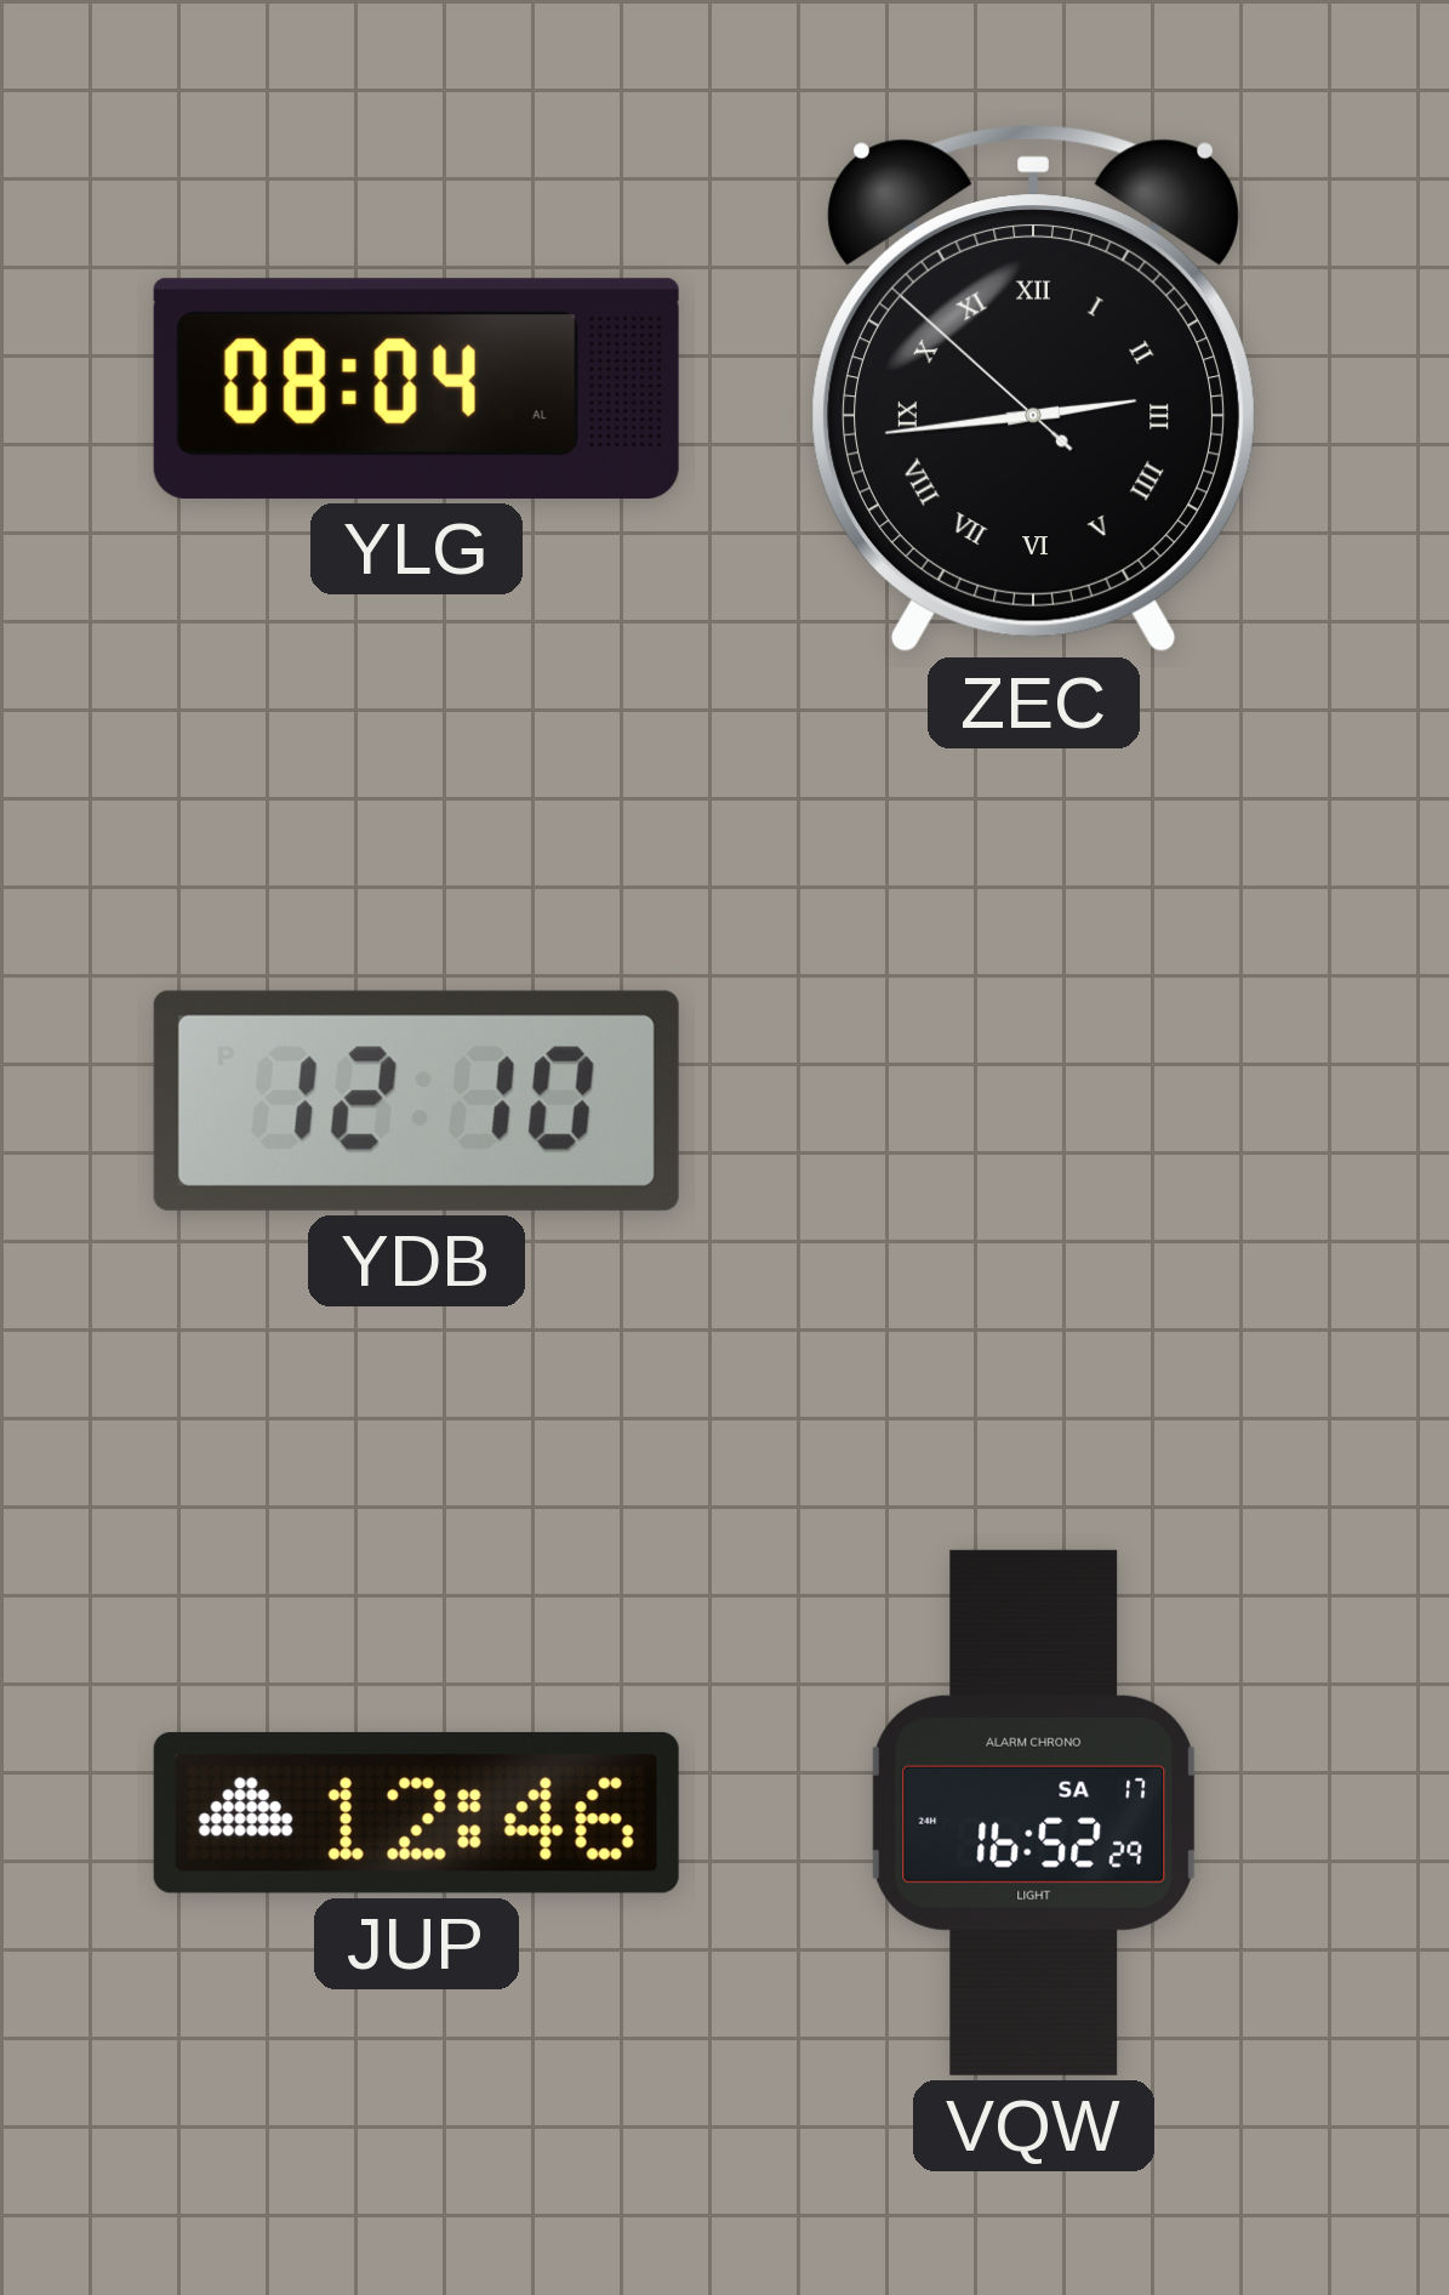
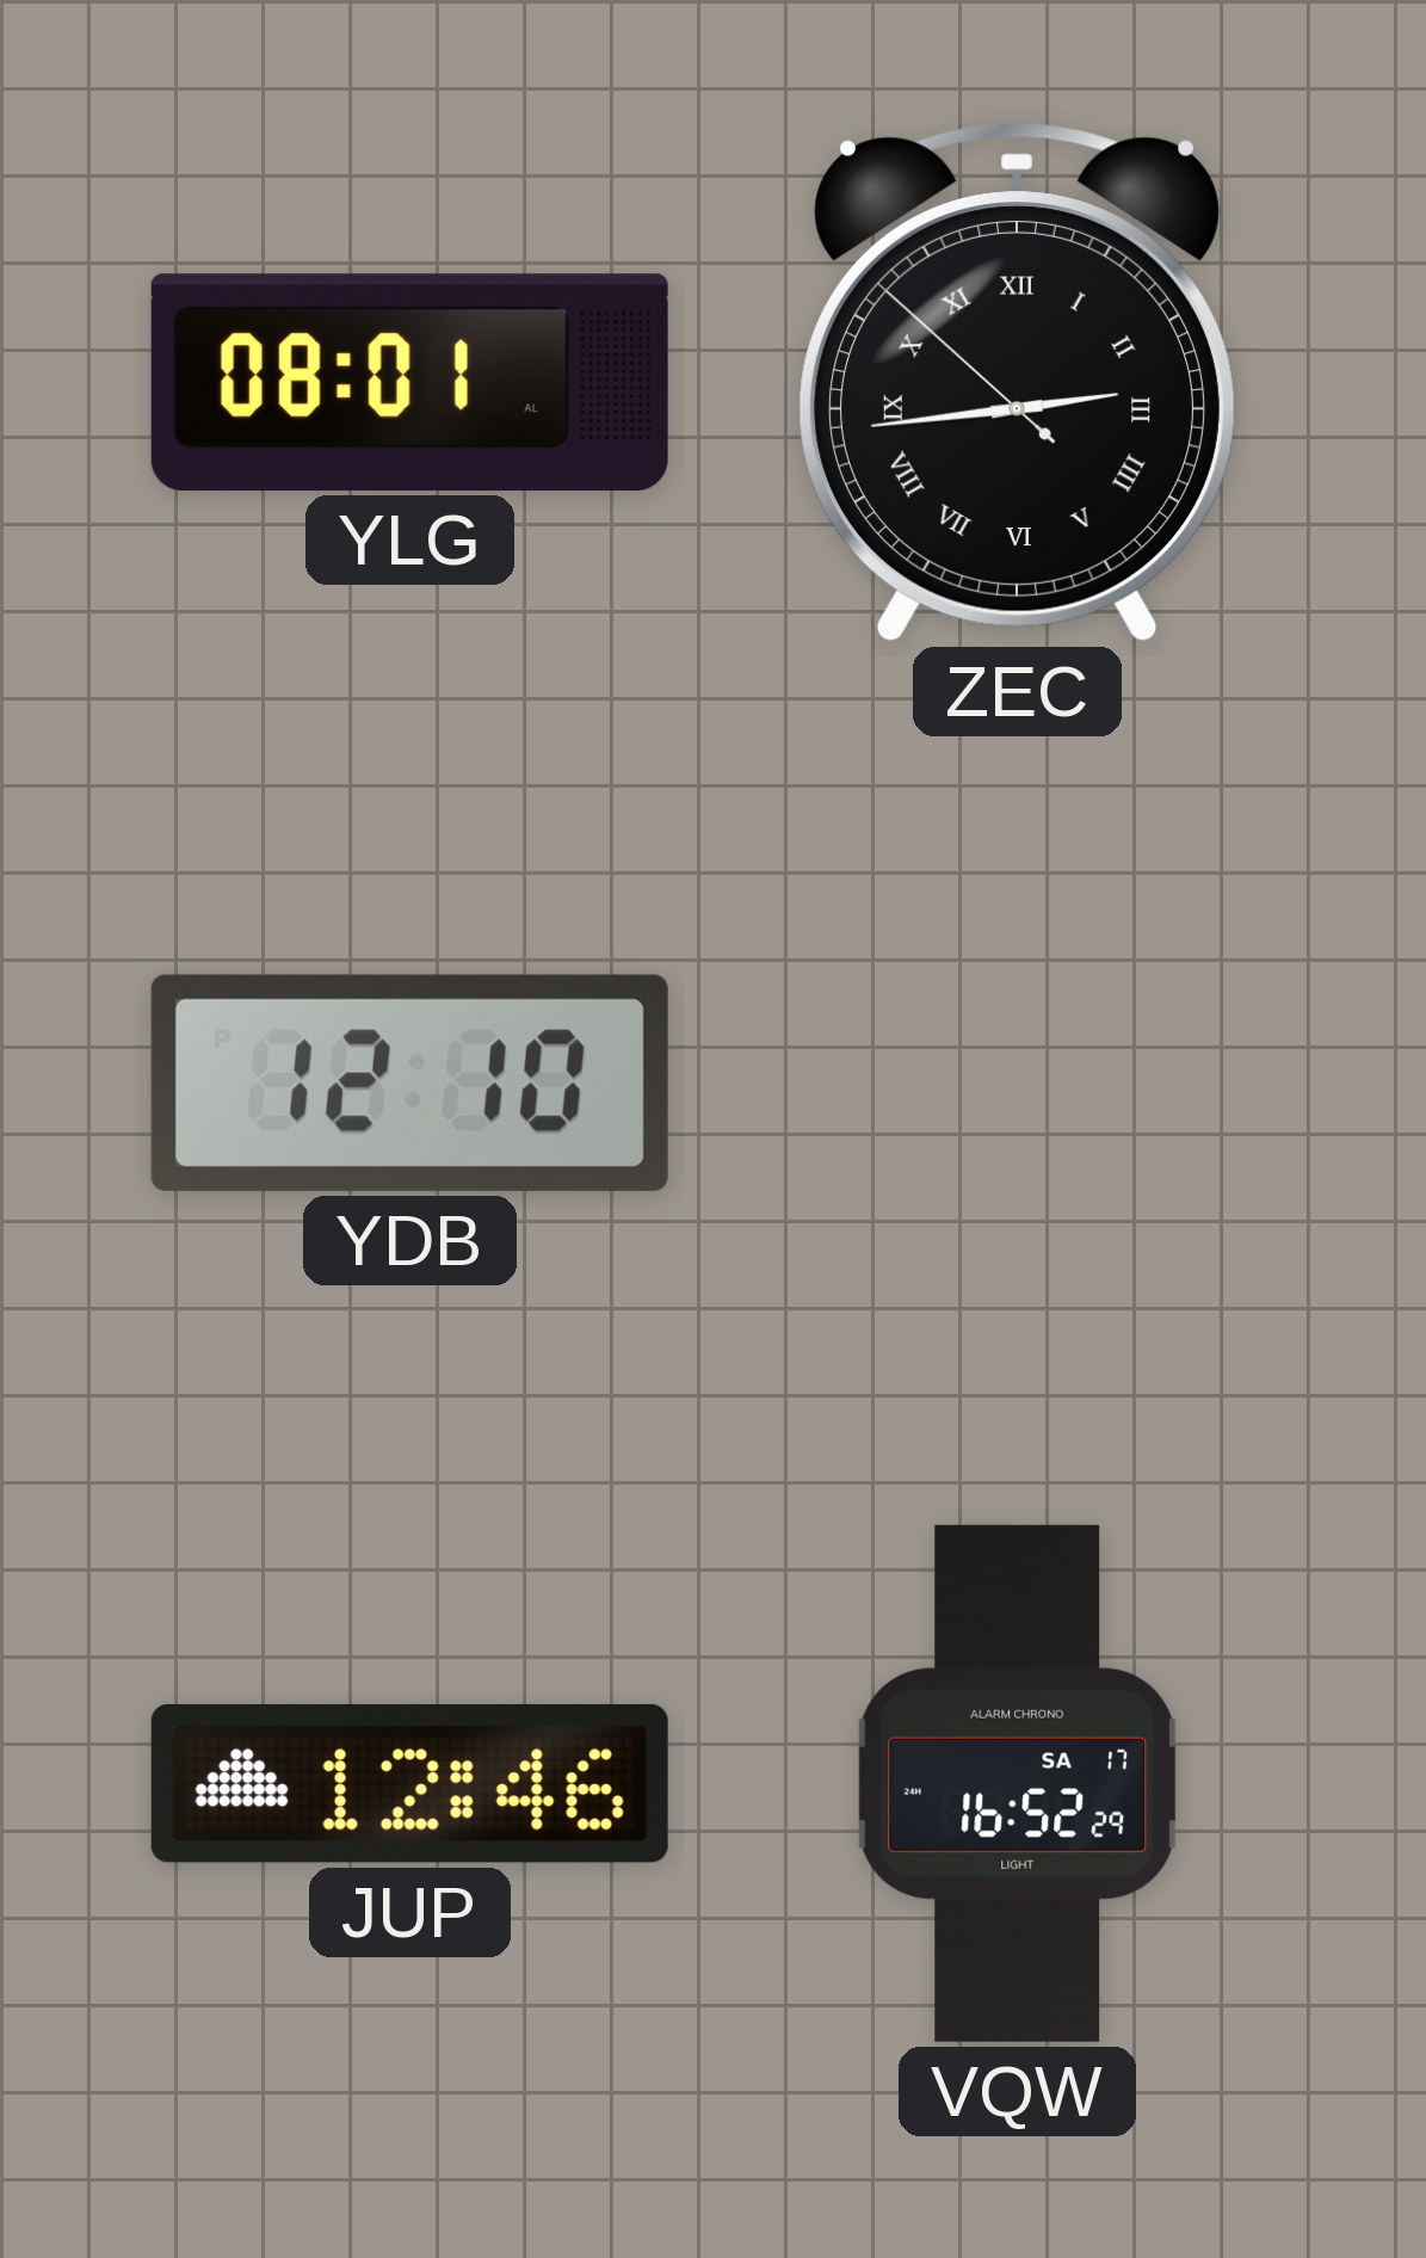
YLG: 08:04 -> 08:01
